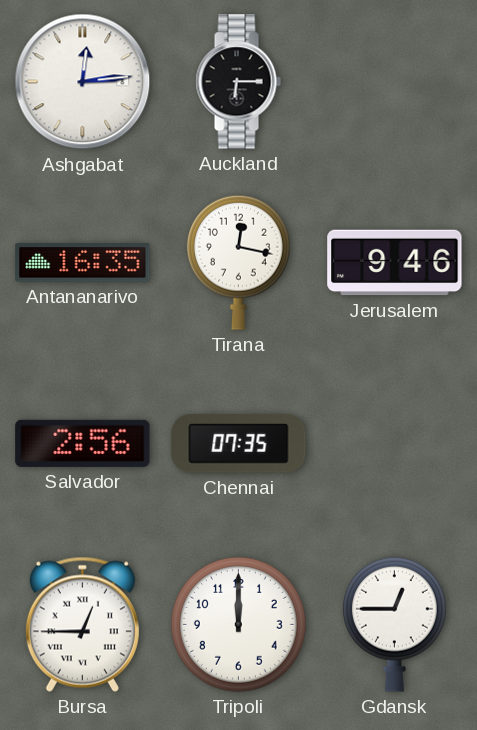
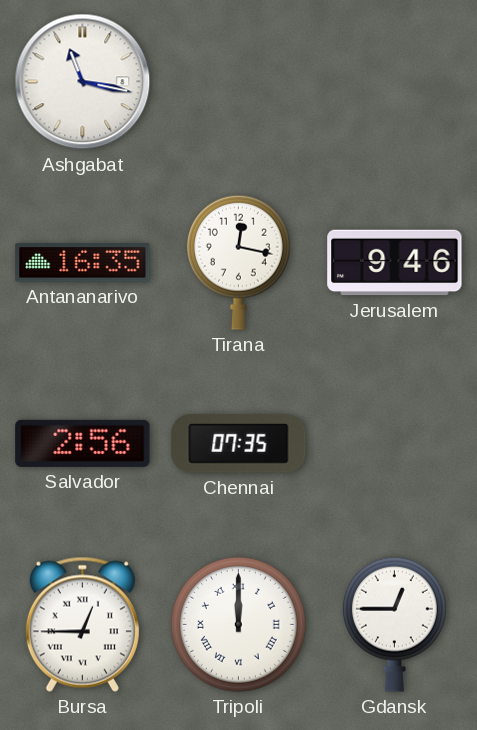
Ashgabat: 12:14 -> 11:17
Auckland: 6:15 -> none
Tripoli numerals: Arabic -> Roman
